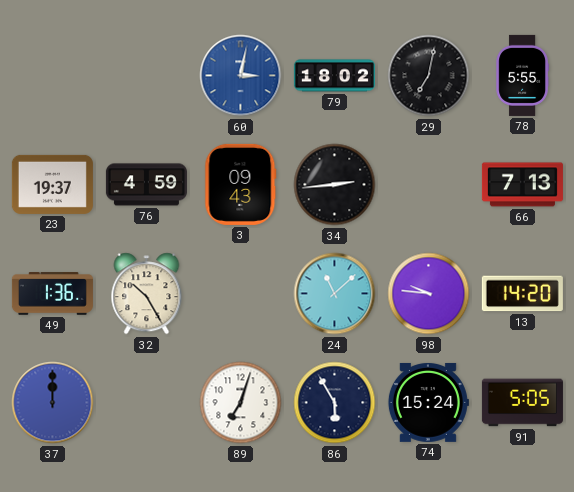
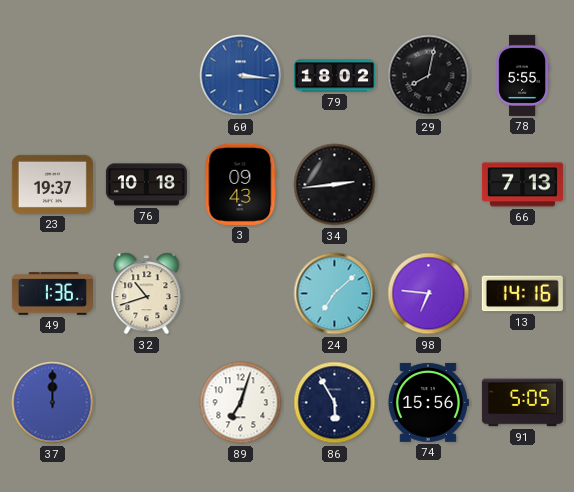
60: 3:02 -> 3:16
29: 7:02 -> 8:02
76: 4:59 -> 10:18
32: 10:25 -> 10:42
24: 11:08 -> 7:08
98: 9:46 -> 6:46
13: 14:20 -> 14:16
74: 15:24 -> 15:56
